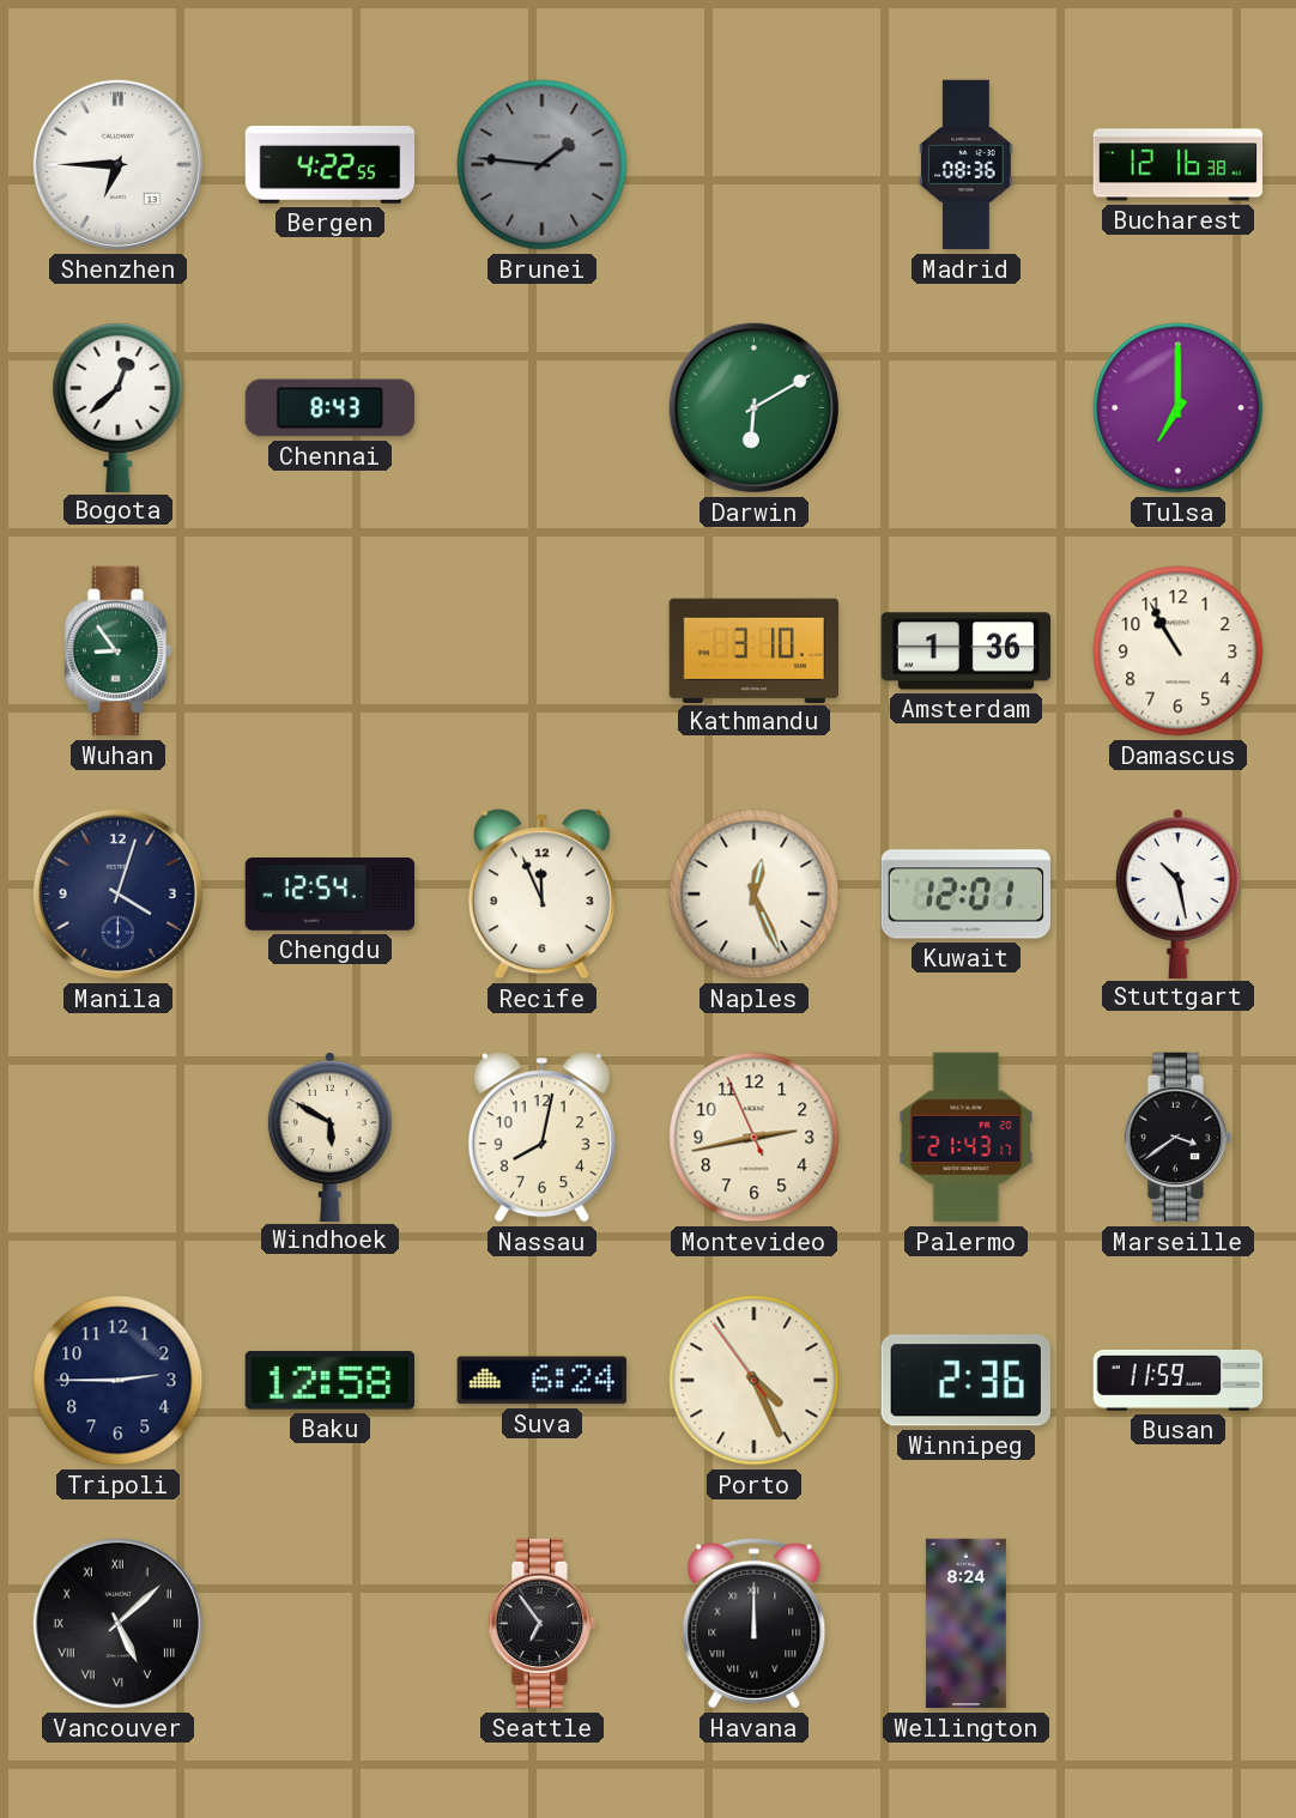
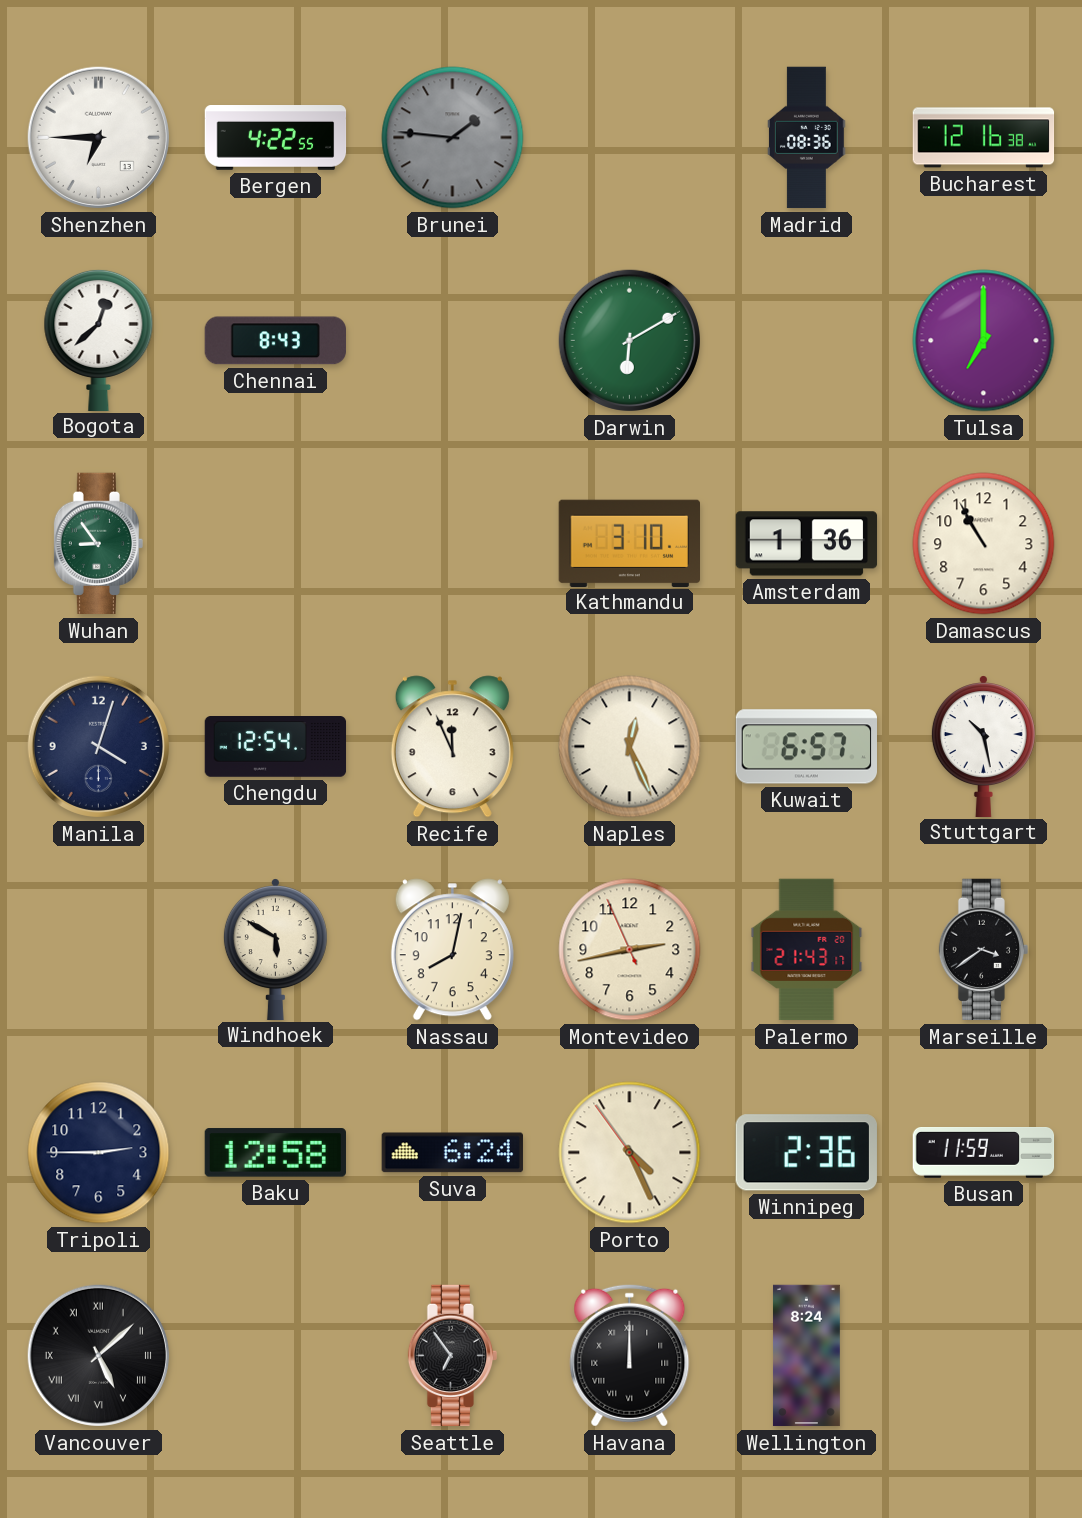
Kuwait: 12:01 -> 6:57
